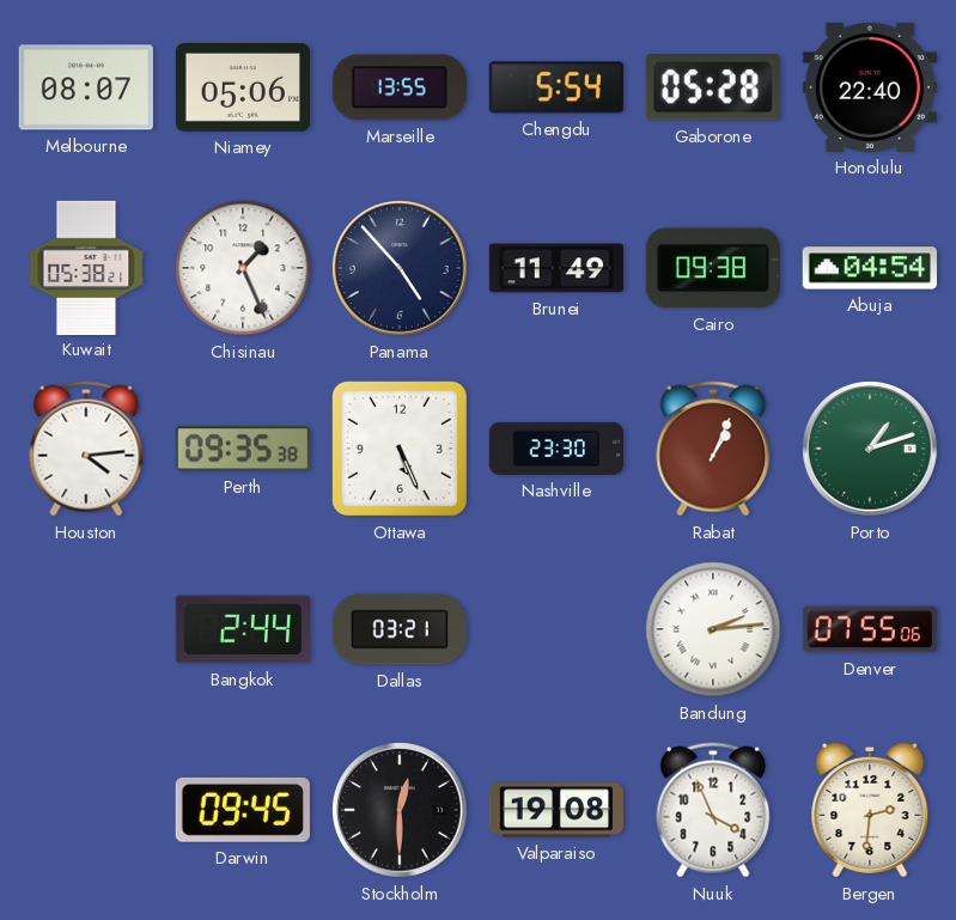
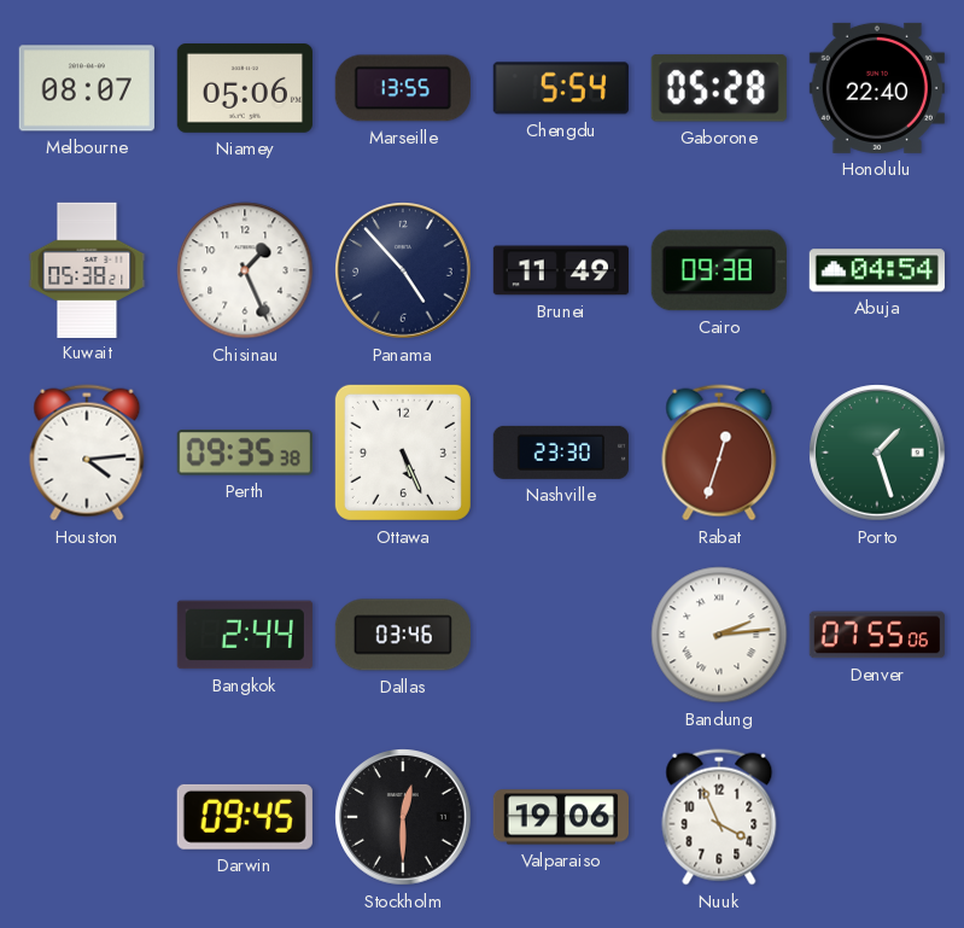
Rabat: 1:04 -> 12:33
Porto: 1:12 -> 1:27
Dallas: 03:21 -> 03:46
Valparaiso: 19:08 -> 19:06
Bergen: 2:31 -> none
